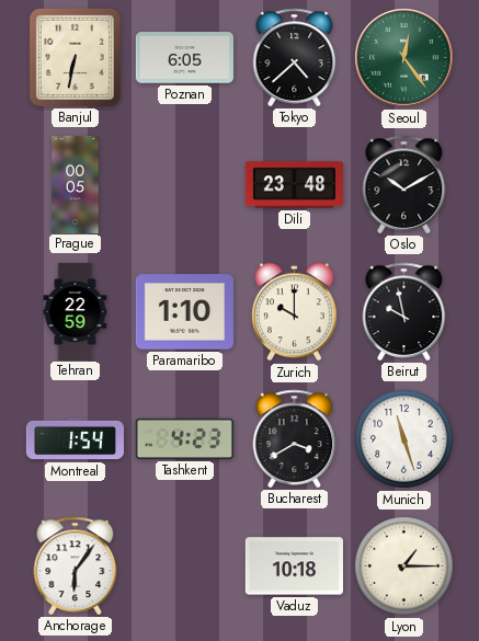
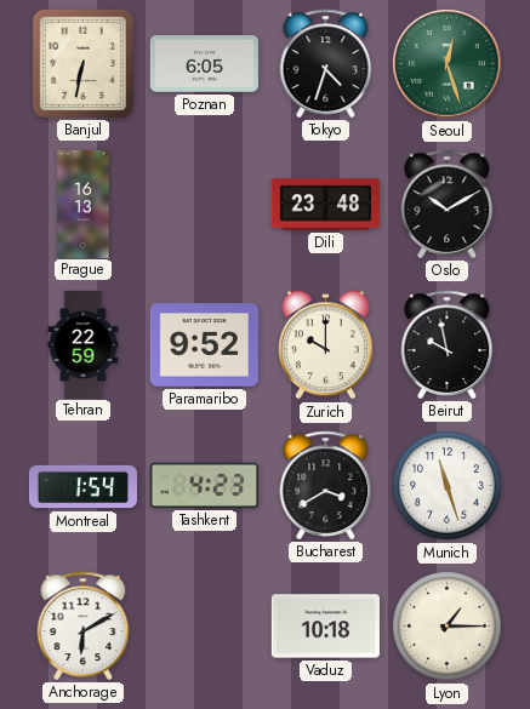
Tokyo: 4:38 -> 4:33
Seoul: 12:24 -> 12:27
Prague: 00:05 -> 16:13
Paramaribo: 1:10 -> 9:52
Anchorage: 6:06 -> 6:10
